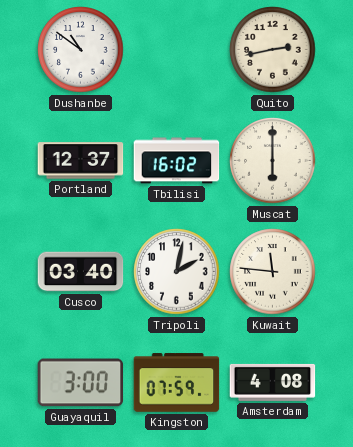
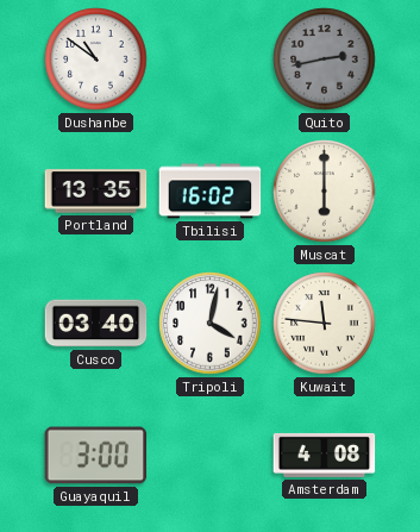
Quito dial: cream -> grey
Portland: 12:37 -> 13:35
Tripoli: 2:02 -> 4:02
Kingston: 07:59 -> none
